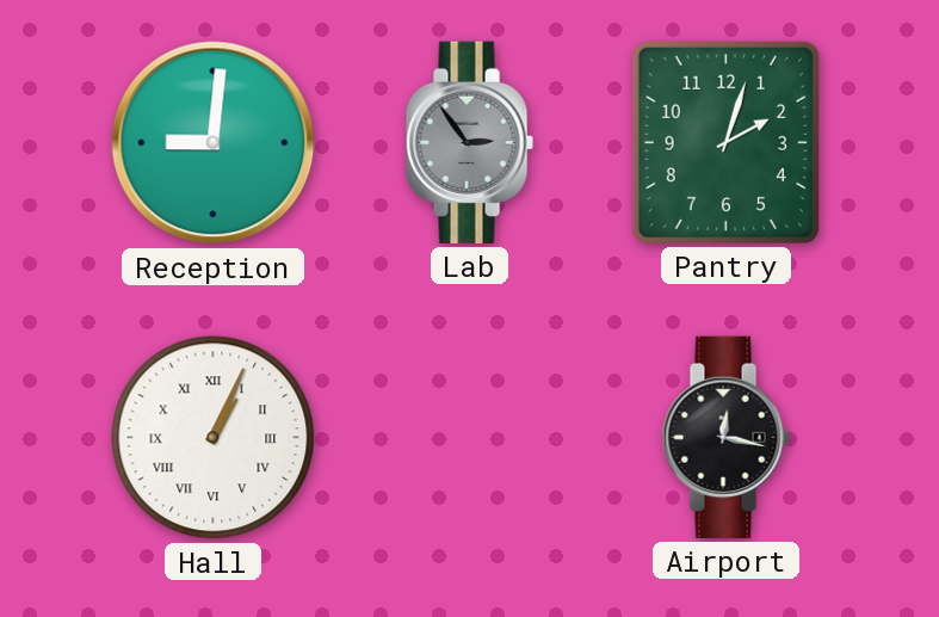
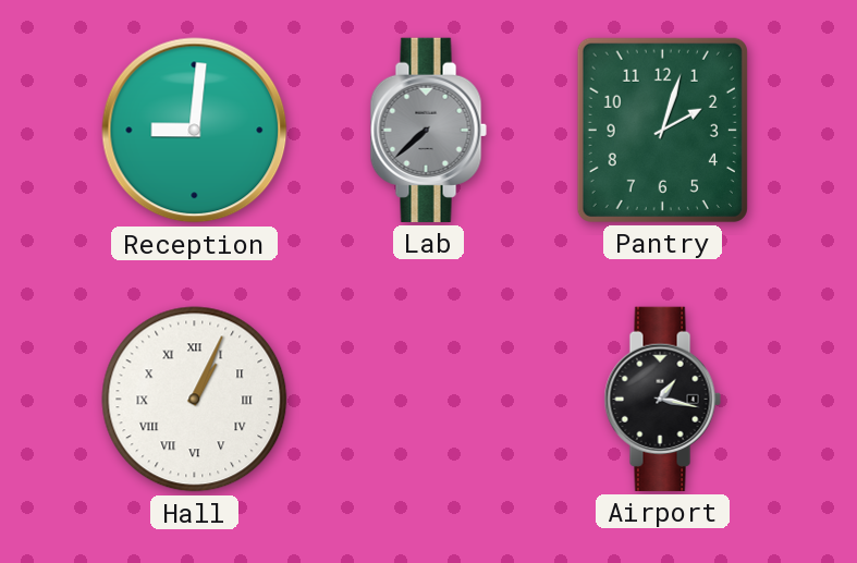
Lab: 2:54 -> 7:38
Airport: 12:17 -> 1:17
